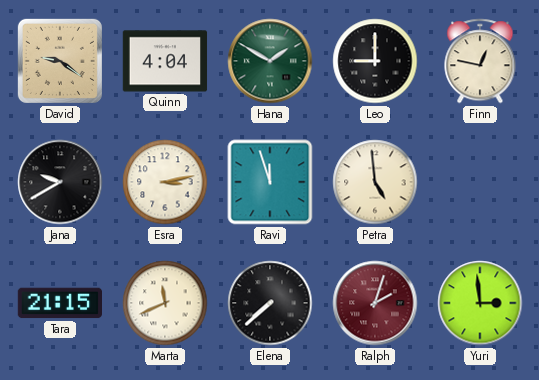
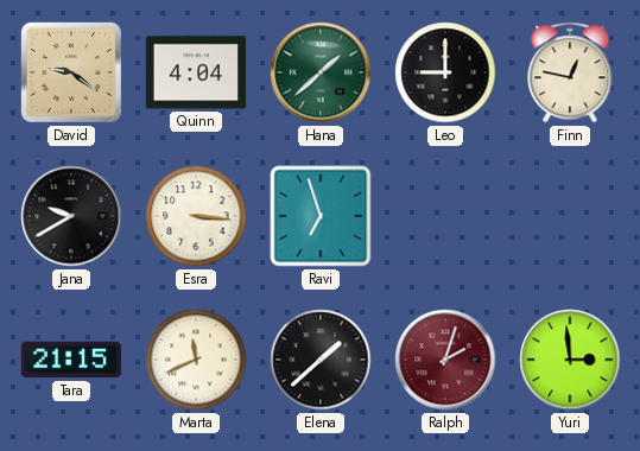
Hana: 1:50 -> 1:38
Esra: 3:13 -> 3:16
Ravi: 11:57 -> 6:57
Petra: 4:59 -> none
Elena: 7:38 -> 1:38
